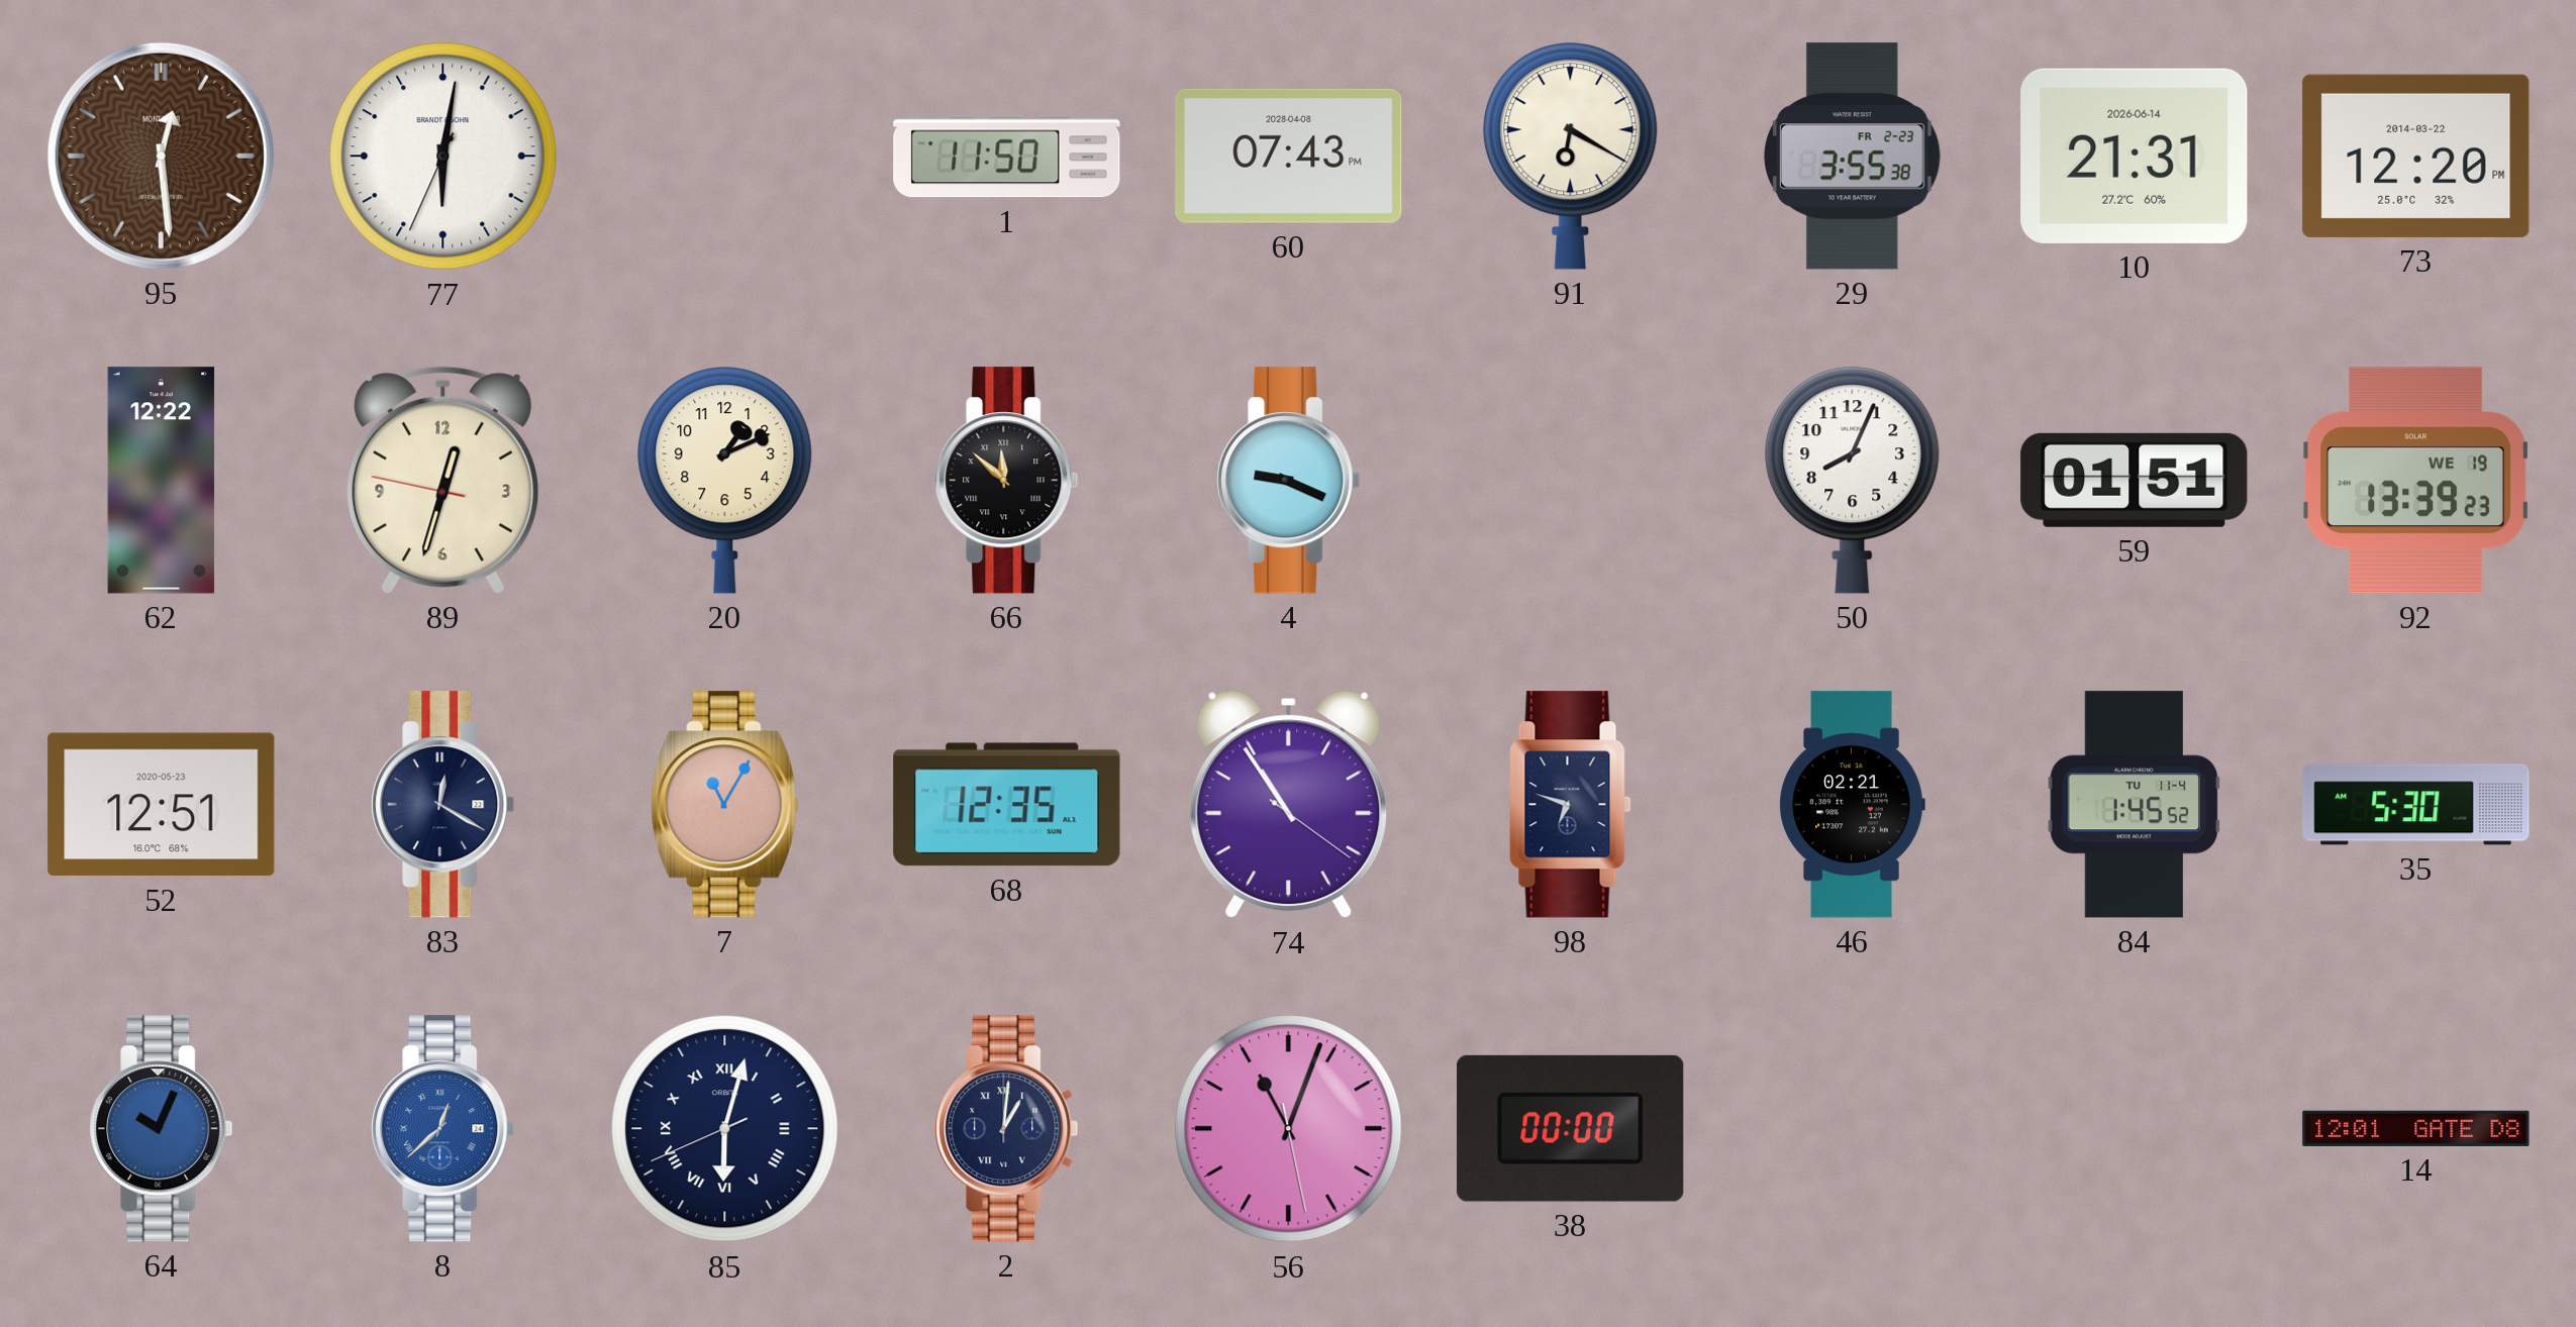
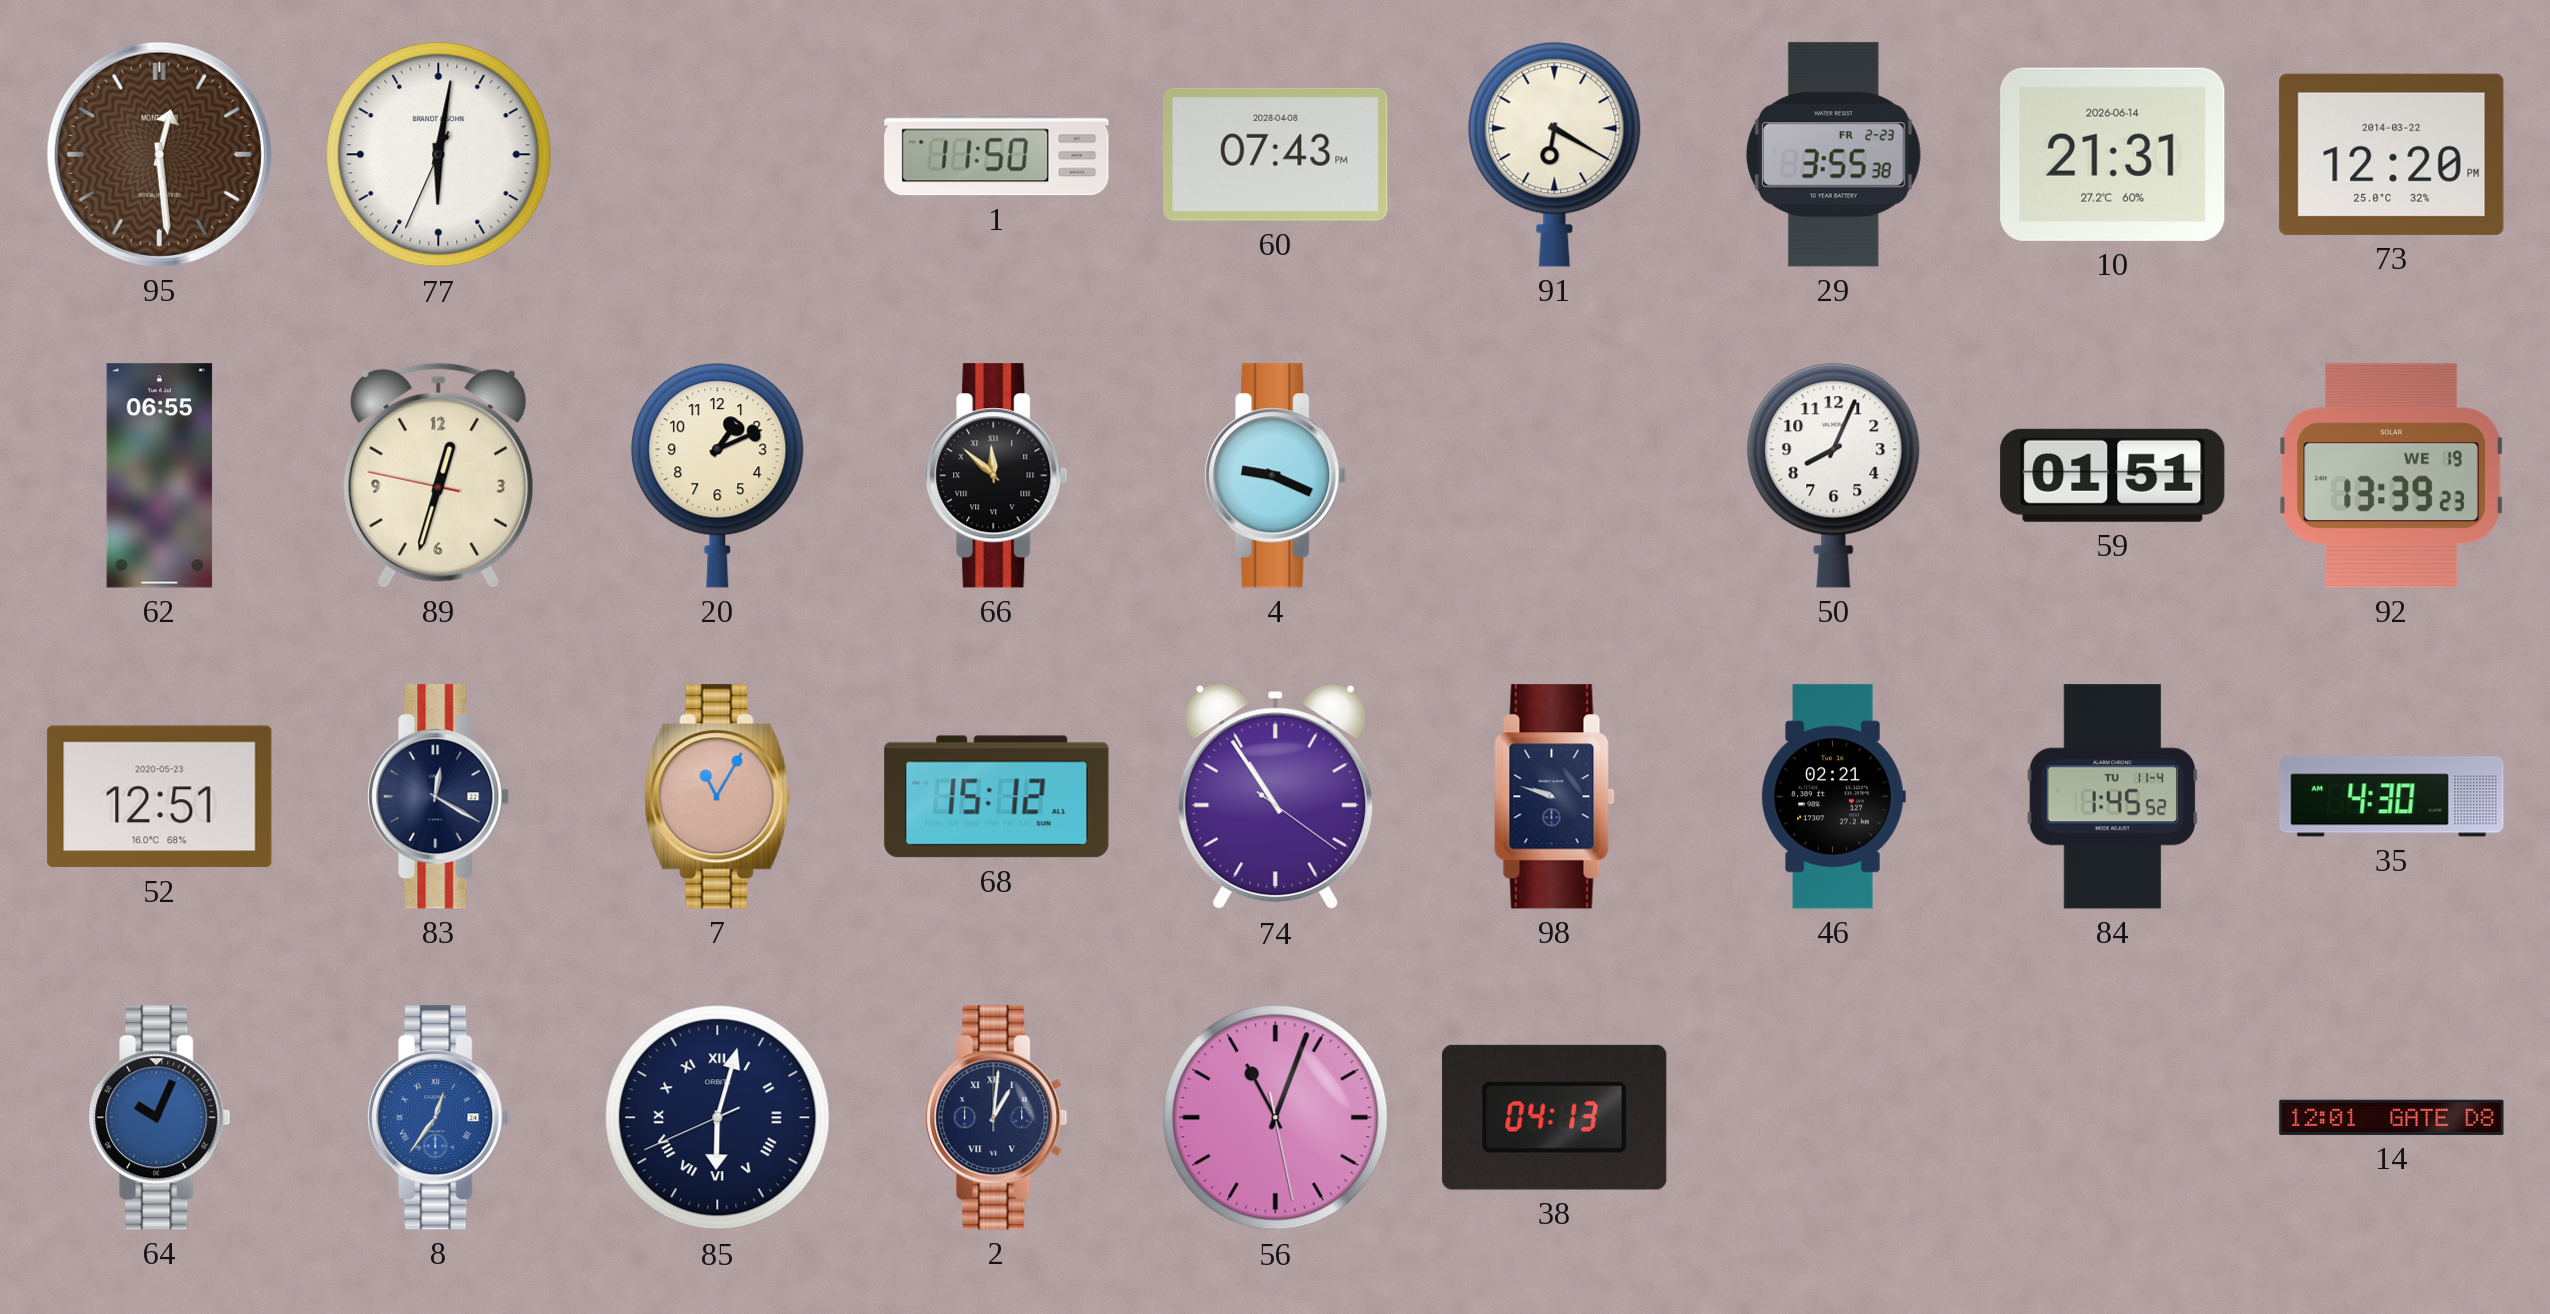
62: 12:22 -> 06:55
68: 12:35 -> 15:12
98: 6:48 -> 9:48
35: 5:30 -> 4:30
8: 12:38 -> 12:36
38: 00:00 -> 04:13
